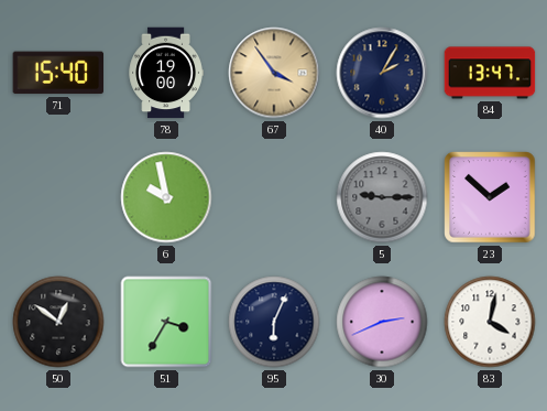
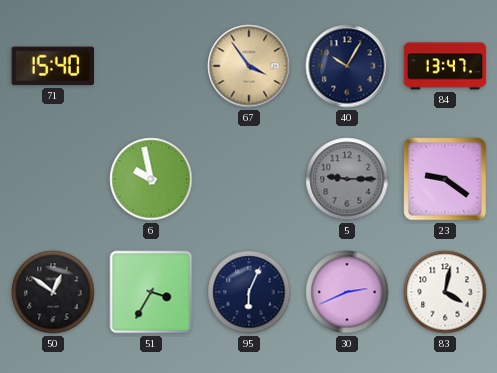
78: 19:00 -> none
40: 2:05 -> 10:05
23: 1:52 -> 9:21
